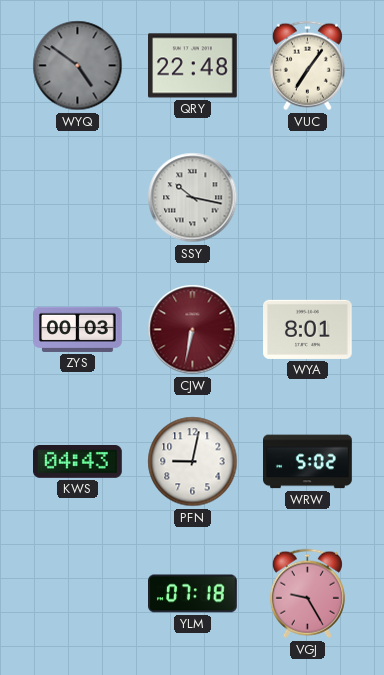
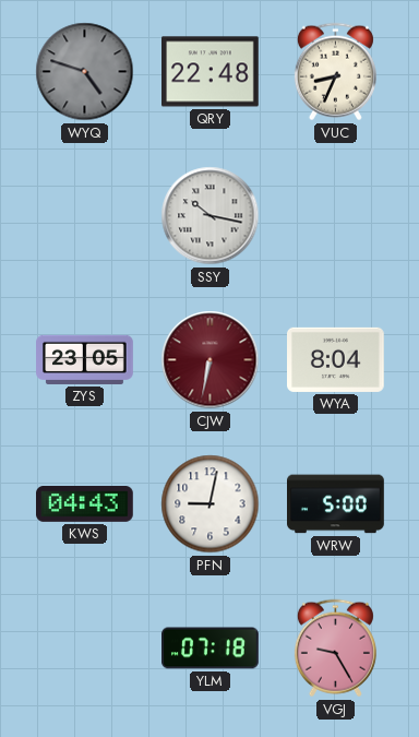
WYQ: 4:51 -> 4:48
VUC: 7:06 -> 8:34
ZYS: 00:03 -> 23:05
WYA: 8:01 -> 8:04
WRW: 5:02 -> 5:00
